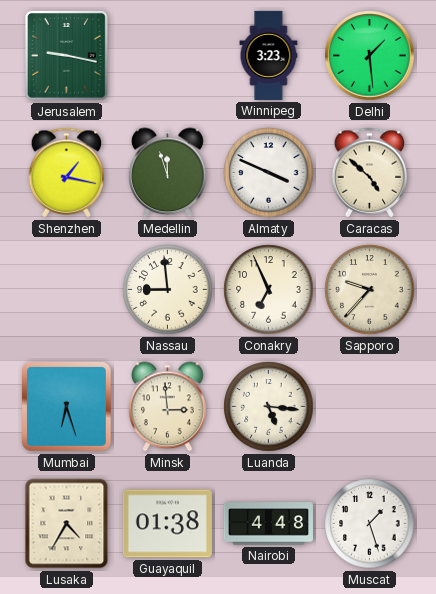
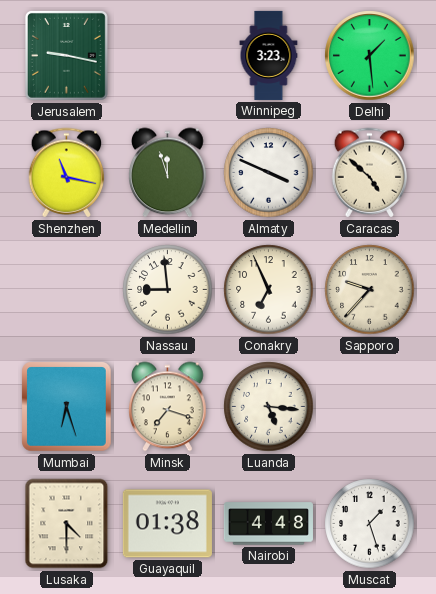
Shenzhen: 1:17 -> 11:17
Minsk: 2:59 -> 7:18
Lusaka: 4:35 -> 4:30
